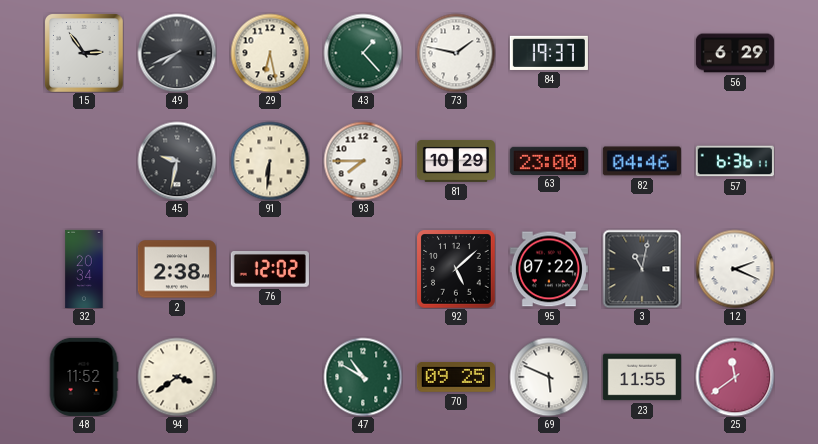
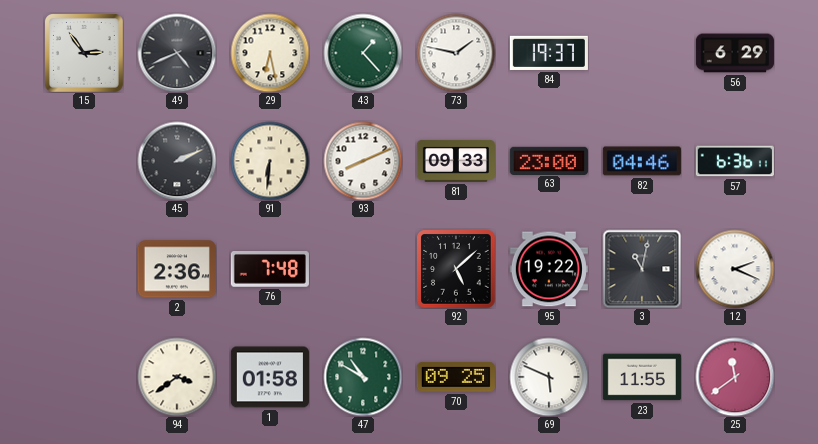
49: 7:41 -> 4:41
45: 9:32 -> 2:11
93: 7:45 -> 8:11
81: 10:29 -> 09:33
32: 20:34 -> none
2: 2:38 -> 2:36
76: 12:02 -> 7:48
95: 07:22 -> 19:22
48: 11:52 -> none
1: none -> 01:58
